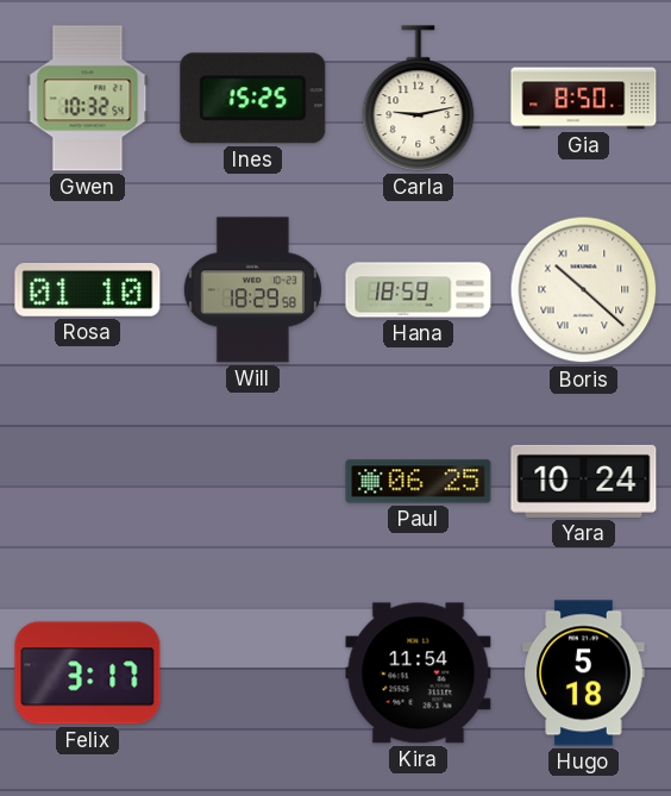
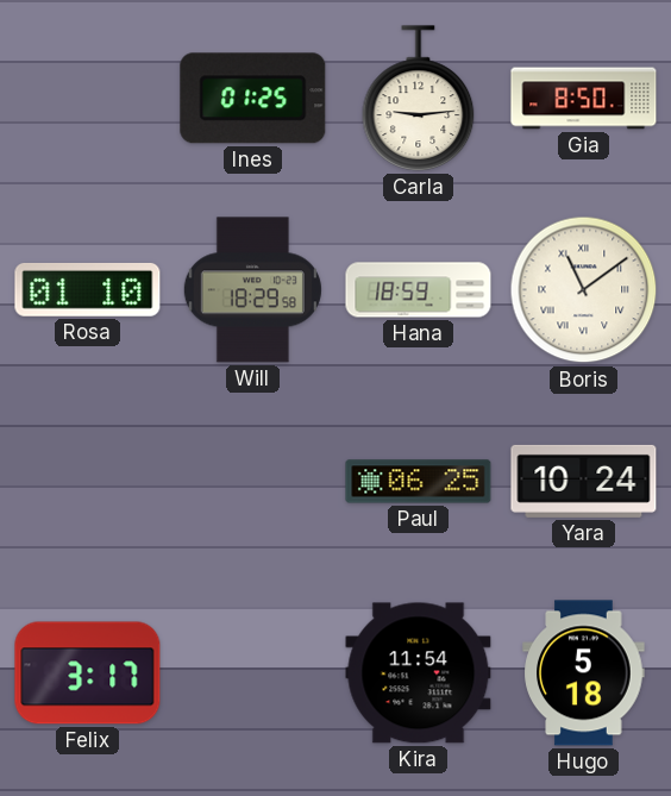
Gwen: 10:32 -> none
Ines: 15:25 -> 01:25
Carla: 9:13 -> 9:14
Boris: 10:22 -> 11:09
